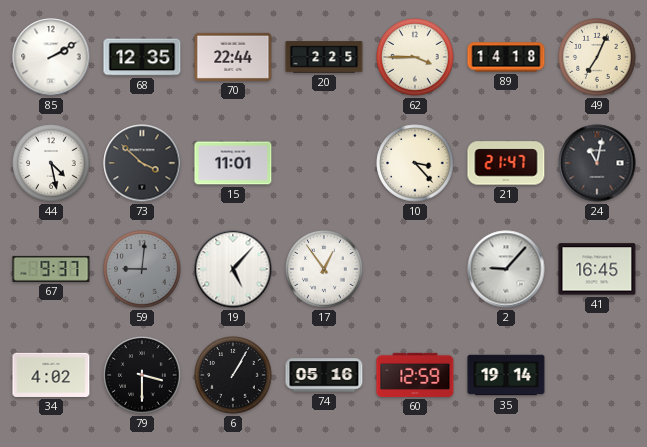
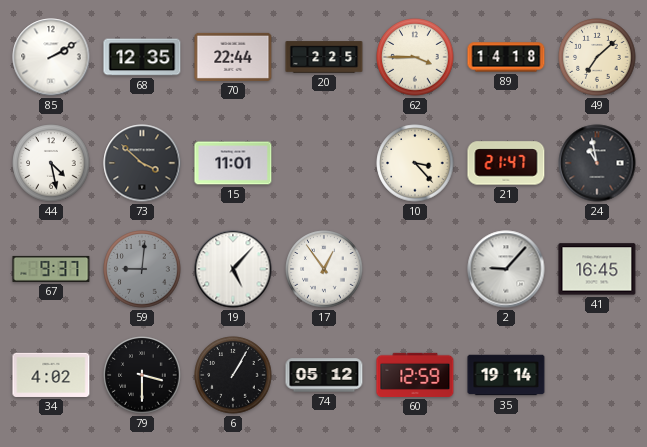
49: 7:04 -> 7:08
24: 11:02 -> 10:58
74: 05:16 -> 05:12
